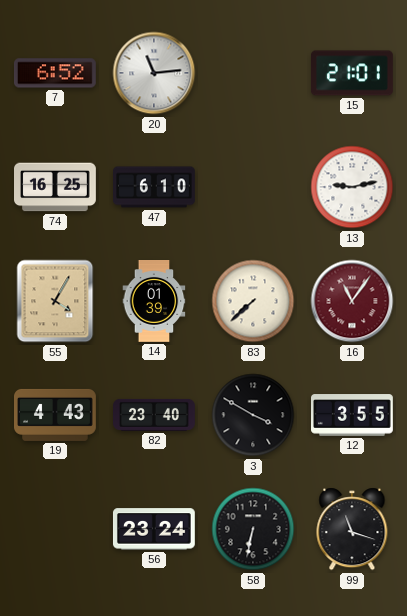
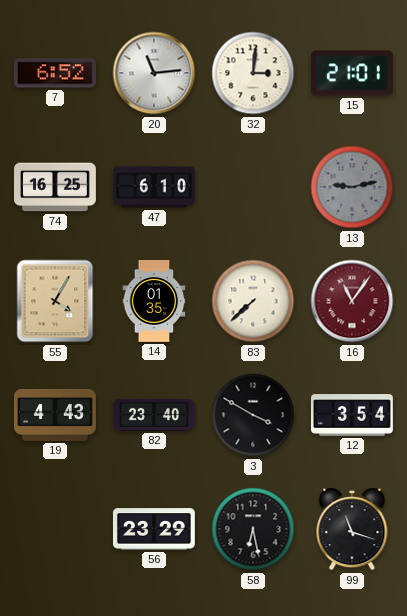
32: none -> 3:01
13 dial: white -> grey
14: 01:39 -> 01:35
12: 3:55 -> 3:54
56: 23:24 -> 23:29
58: 6:32 -> 6:28
